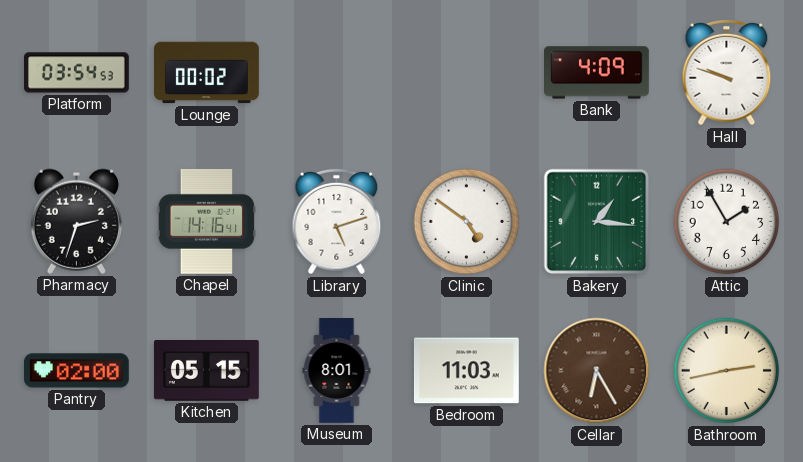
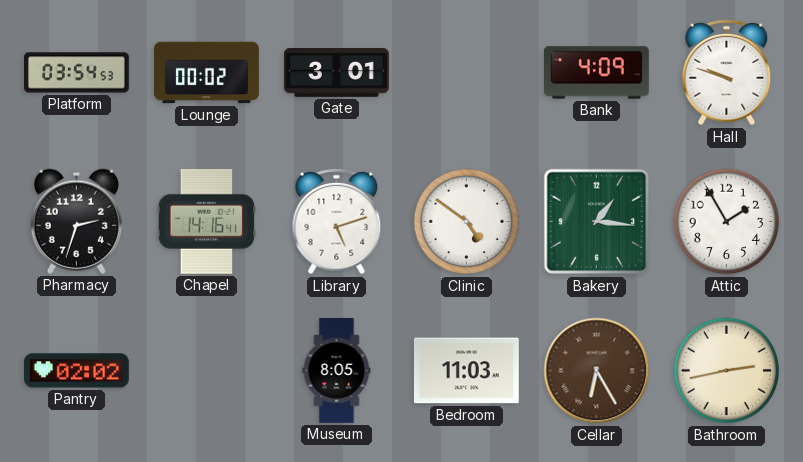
Gate: none -> 3:01
Pantry: 02:00 -> 02:02
Kitchen: 05:15 -> none
Museum: 8:01 -> 8:05
